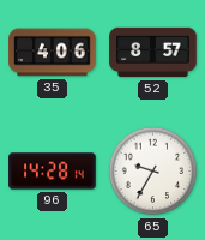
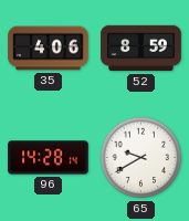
52: 8:57 -> 8:59
65: 9:35 -> 9:40
